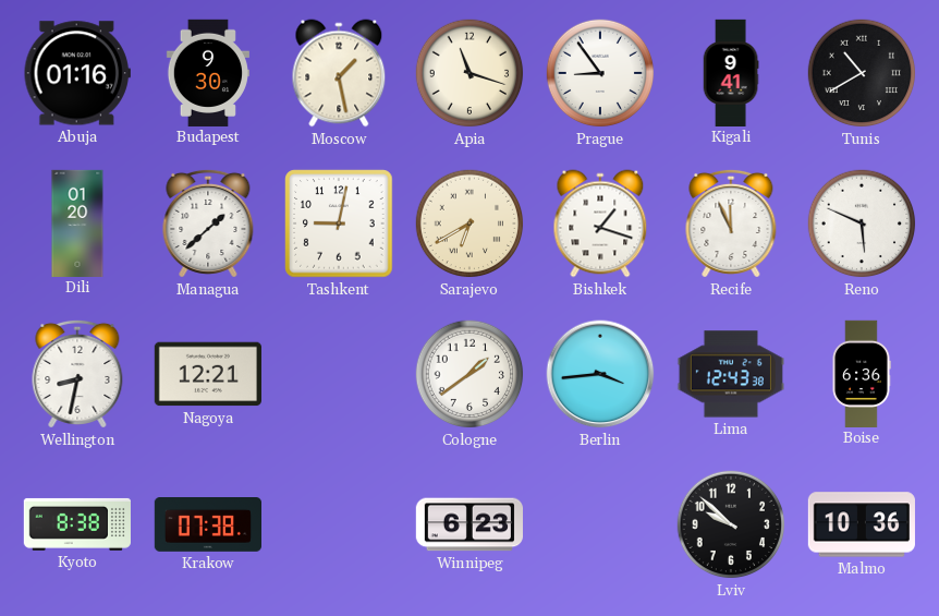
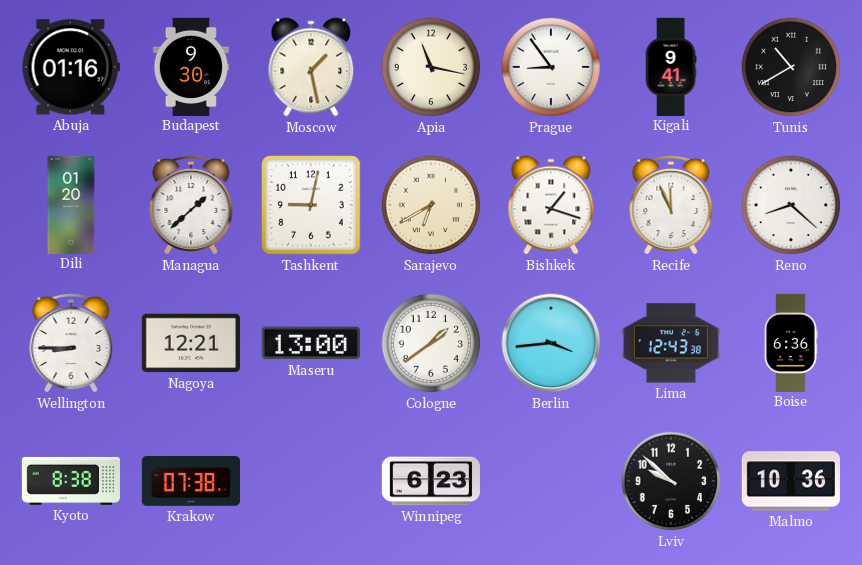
Apia: 11:18 -> 11:17
Reno: 5:49 -> 8:22
Wellington: 8:32 -> 8:45
Maseru: none -> 13:00
